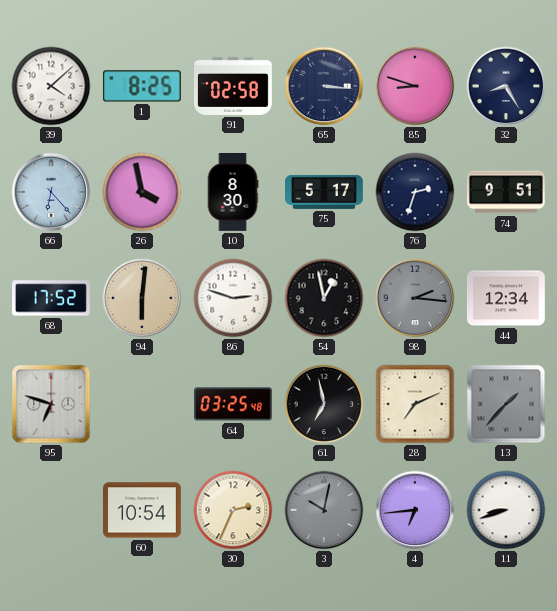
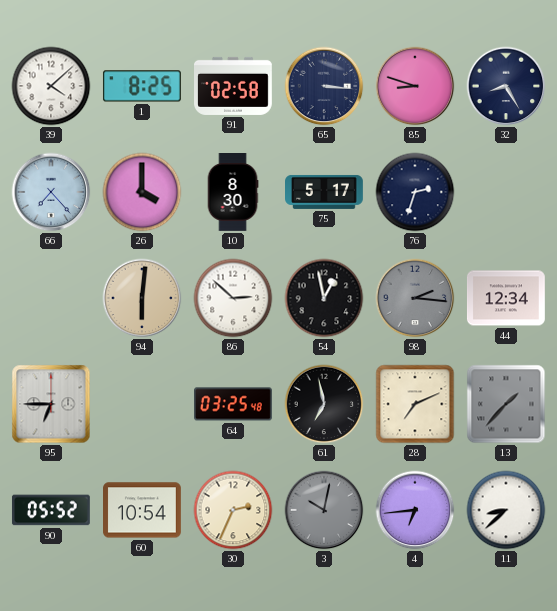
66: 6:23 -> 7:23
26: 3:58 -> 4:00
74: 9:51 -> none
68: 17:52 -> none
86: 2:48 -> 2:52
95: 6:48 -> 6:45
90: none -> 05:52
11: 8:42 -> 8:38
